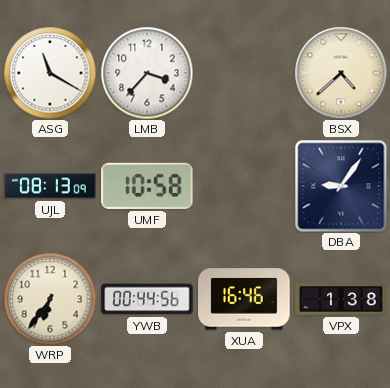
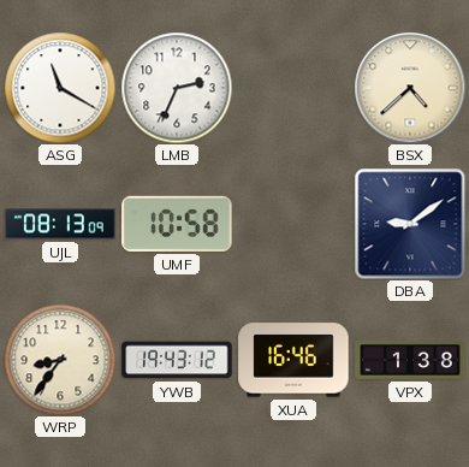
LMB: 3:37 -> 2:34
DBA: 9:06 -> 9:09
WRP: 6:36 -> 8:36
YWB: 00:44 -> 19:43
